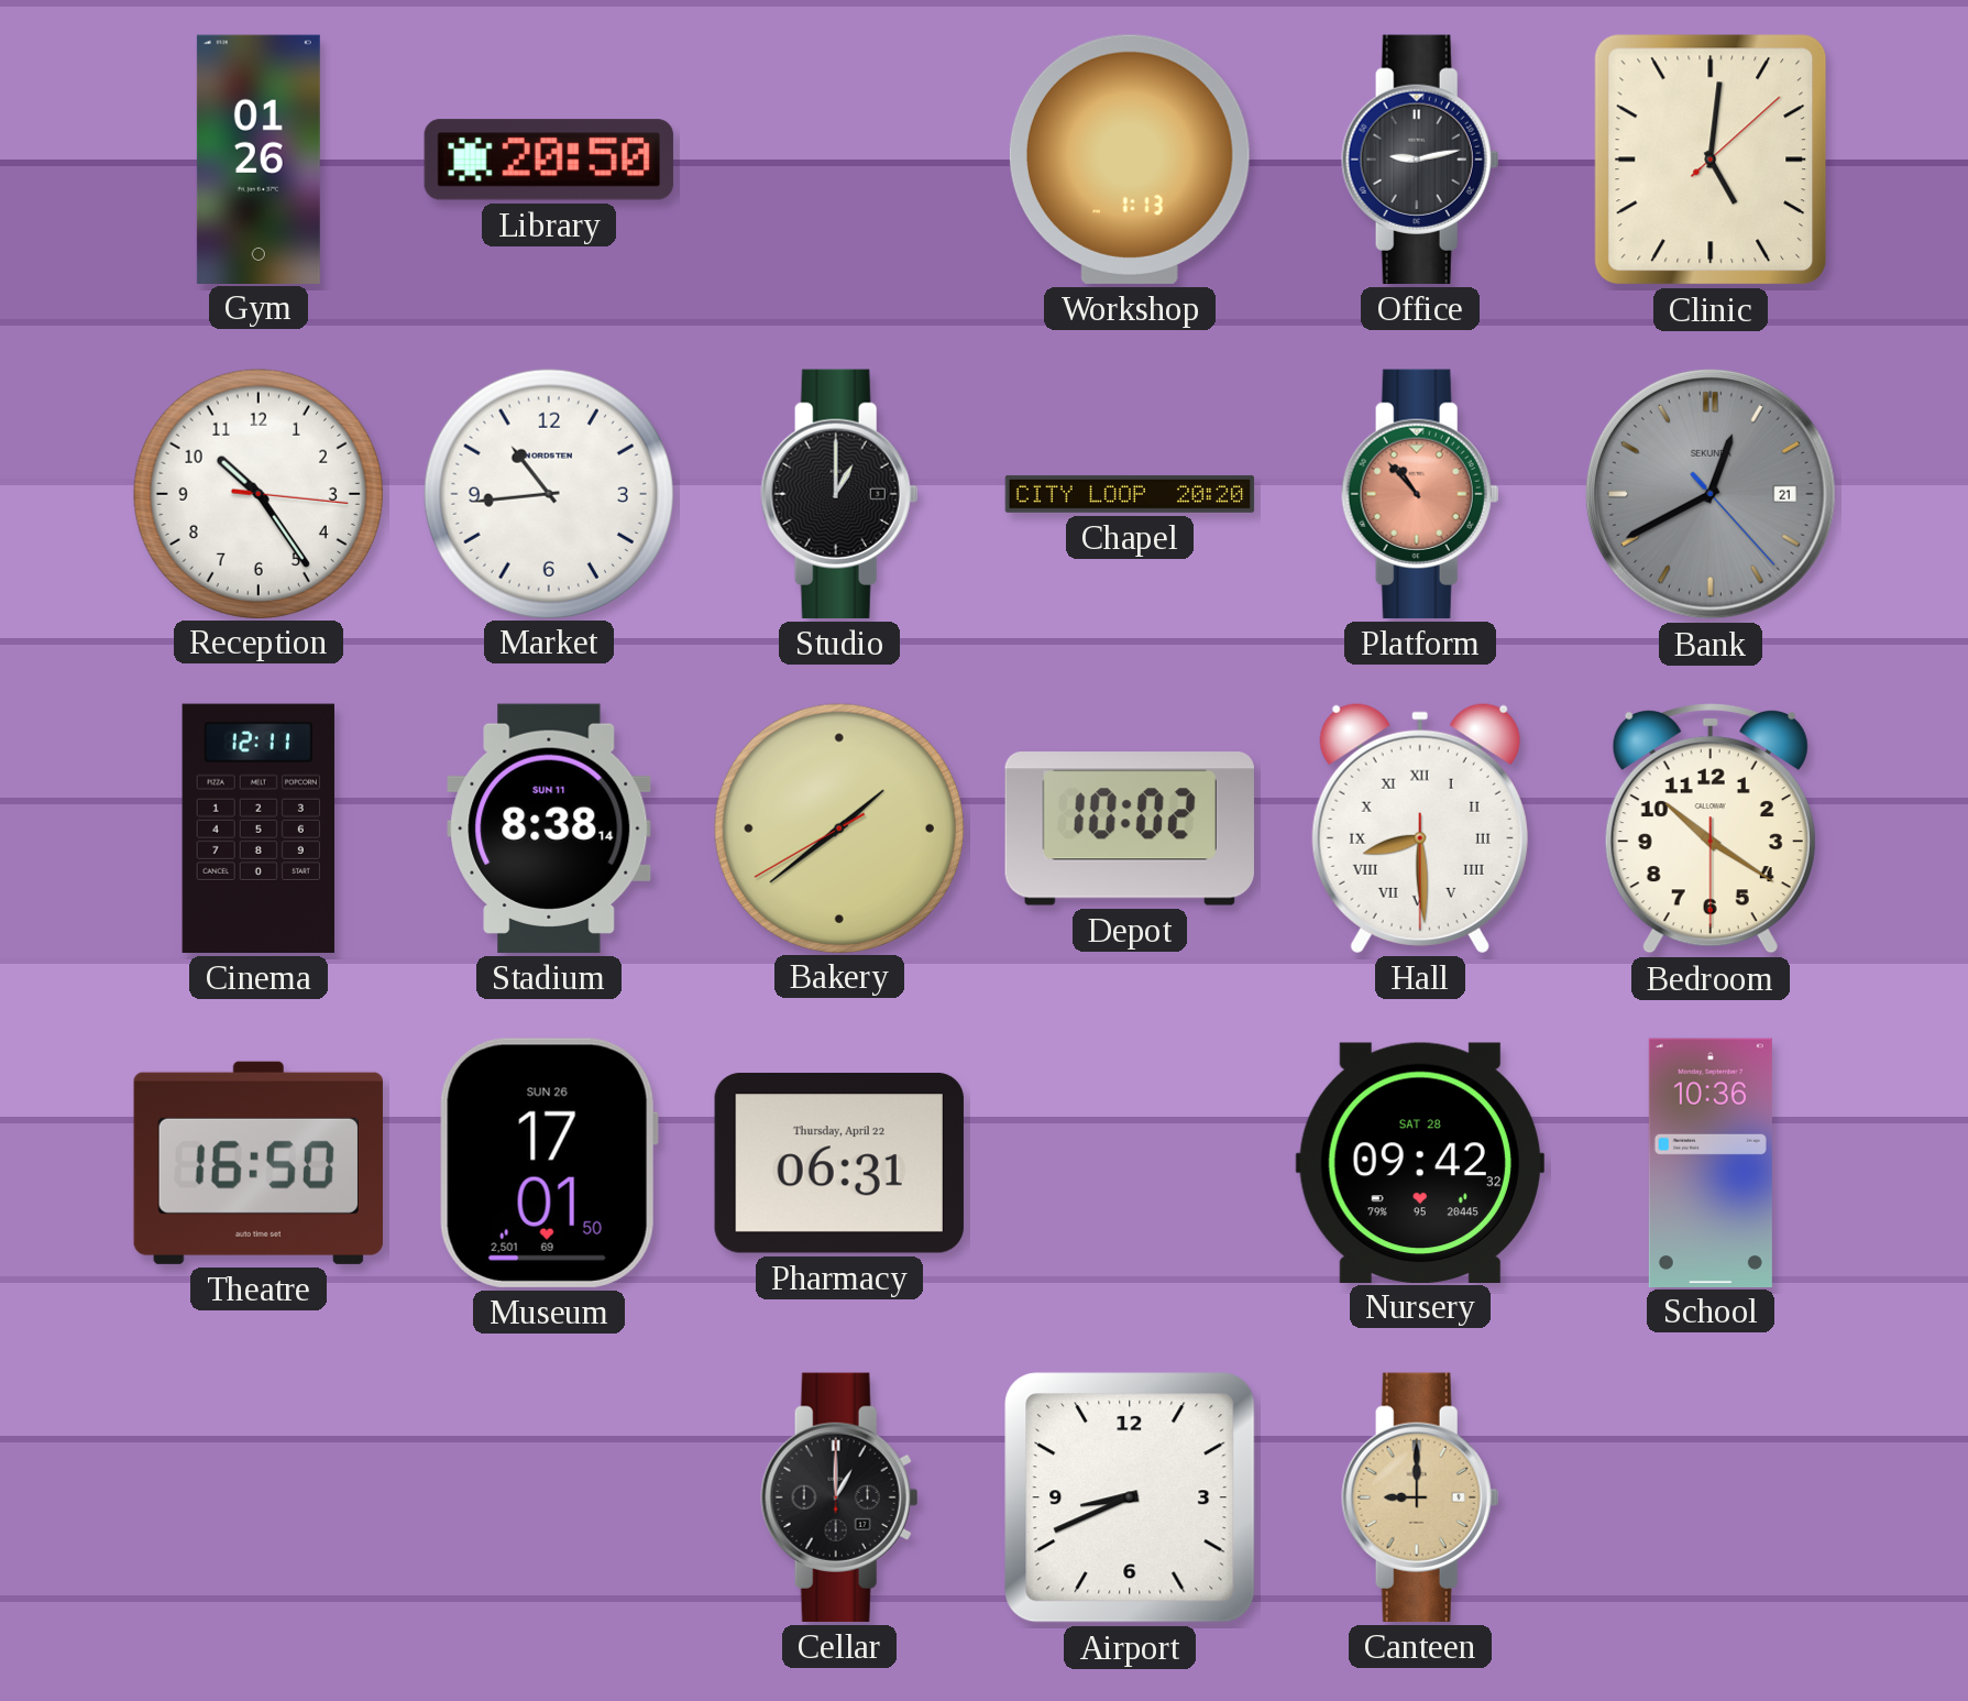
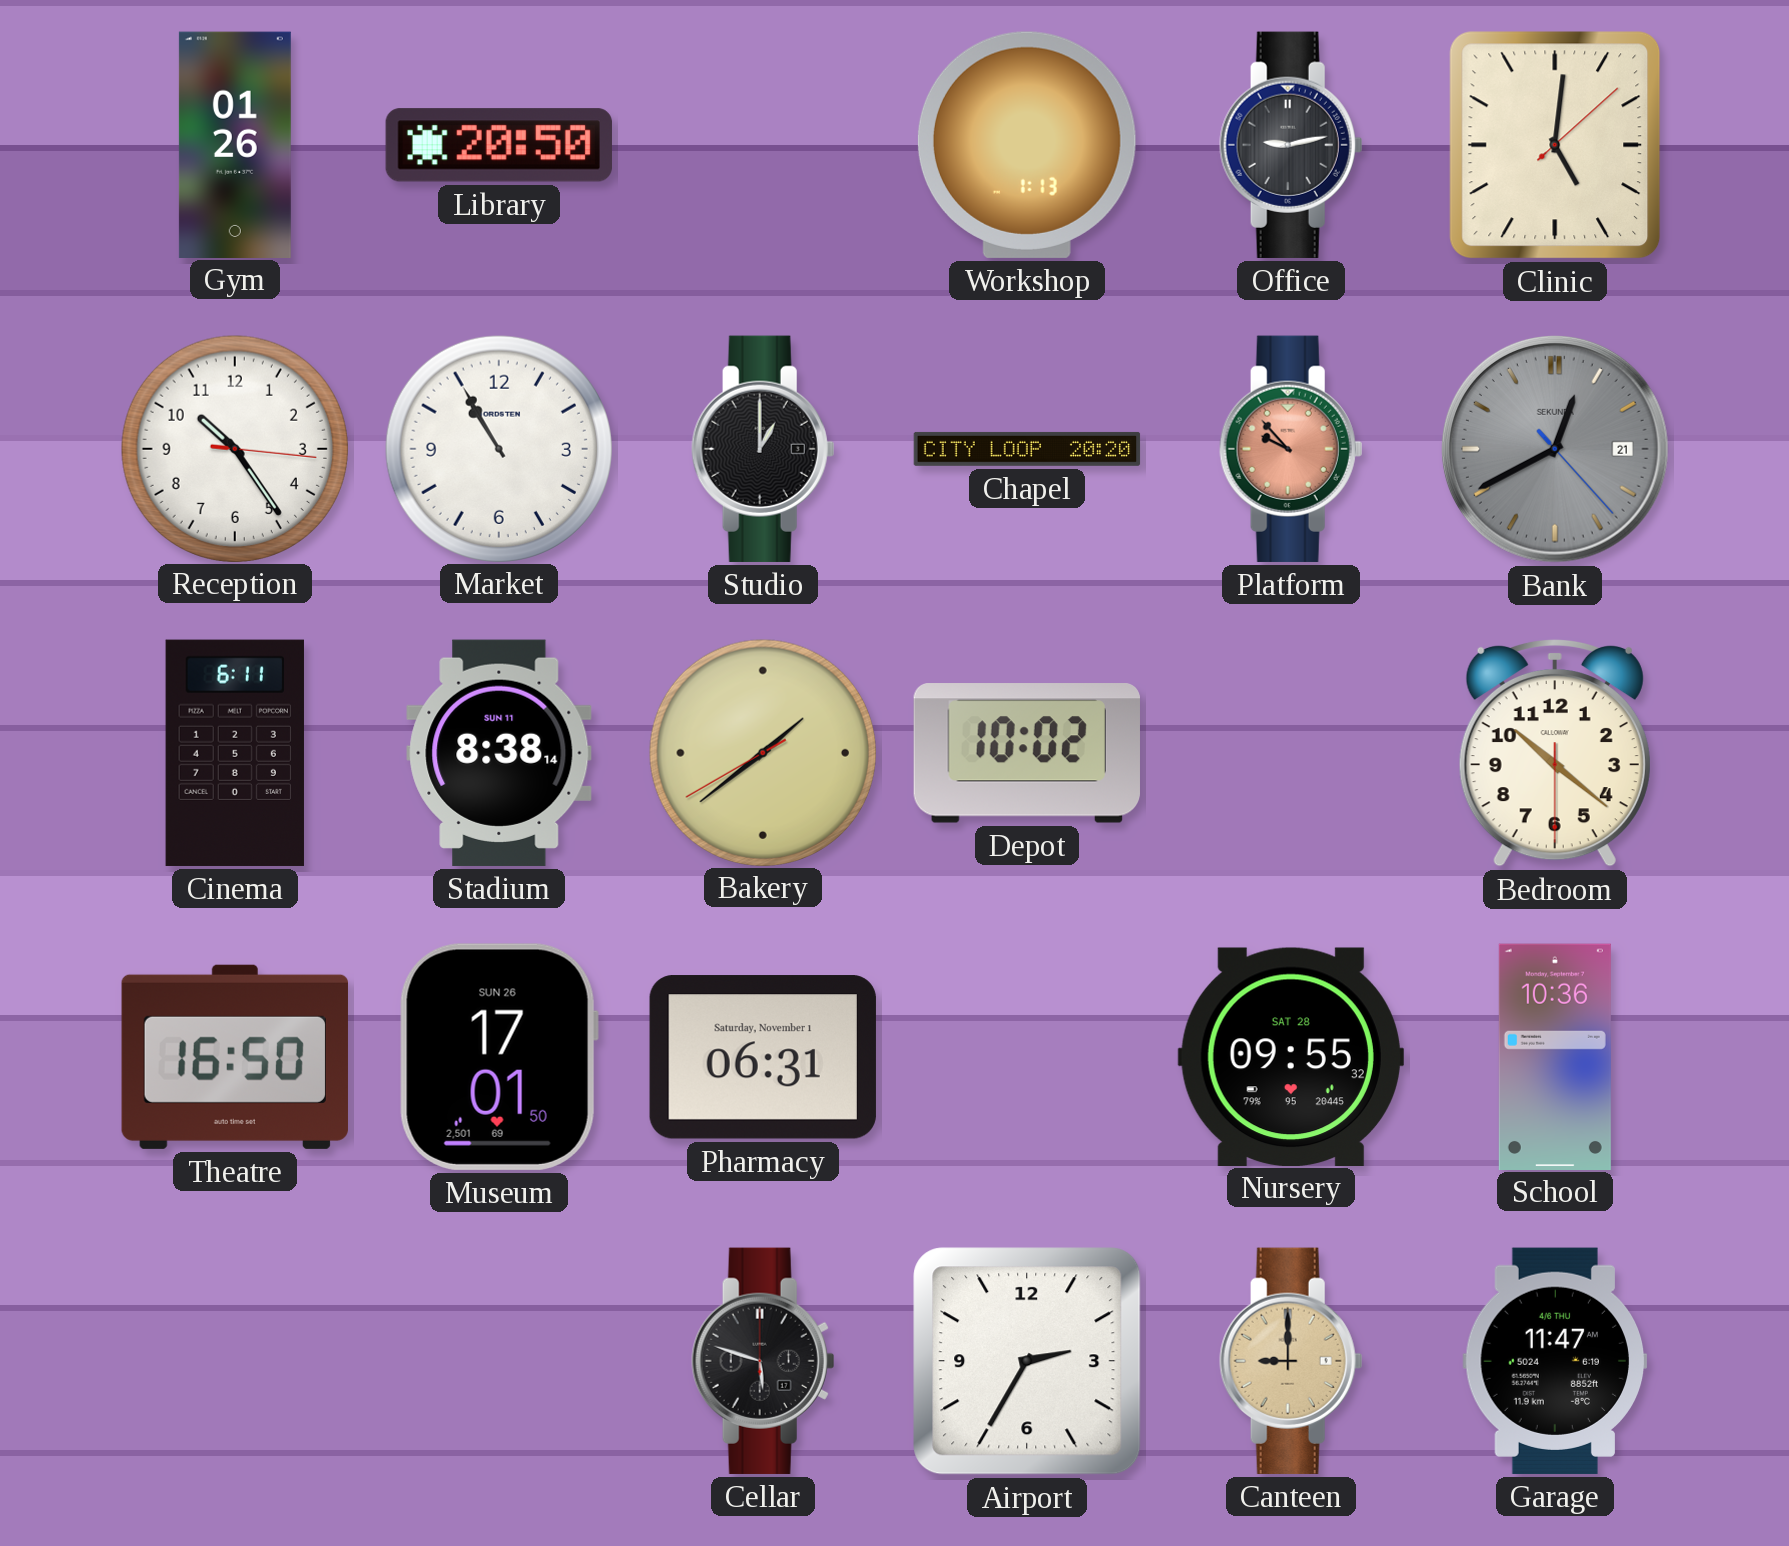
Market: 10:44 -> 10:55
Platform: 10:53 -> 9:53
Cinema: 12:11 -> 6:11
Hall: 8:29 -> none
Bedroom: 10:20 -> 10:21
Pharmacy date: Thursday, April 22 -> Saturday, November 1
Nursery: 09:42 -> 09:55
Cellar: 1:00 -> 5:48
Airport: 8:41 -> 2:35
Garage: none -> 11:47
